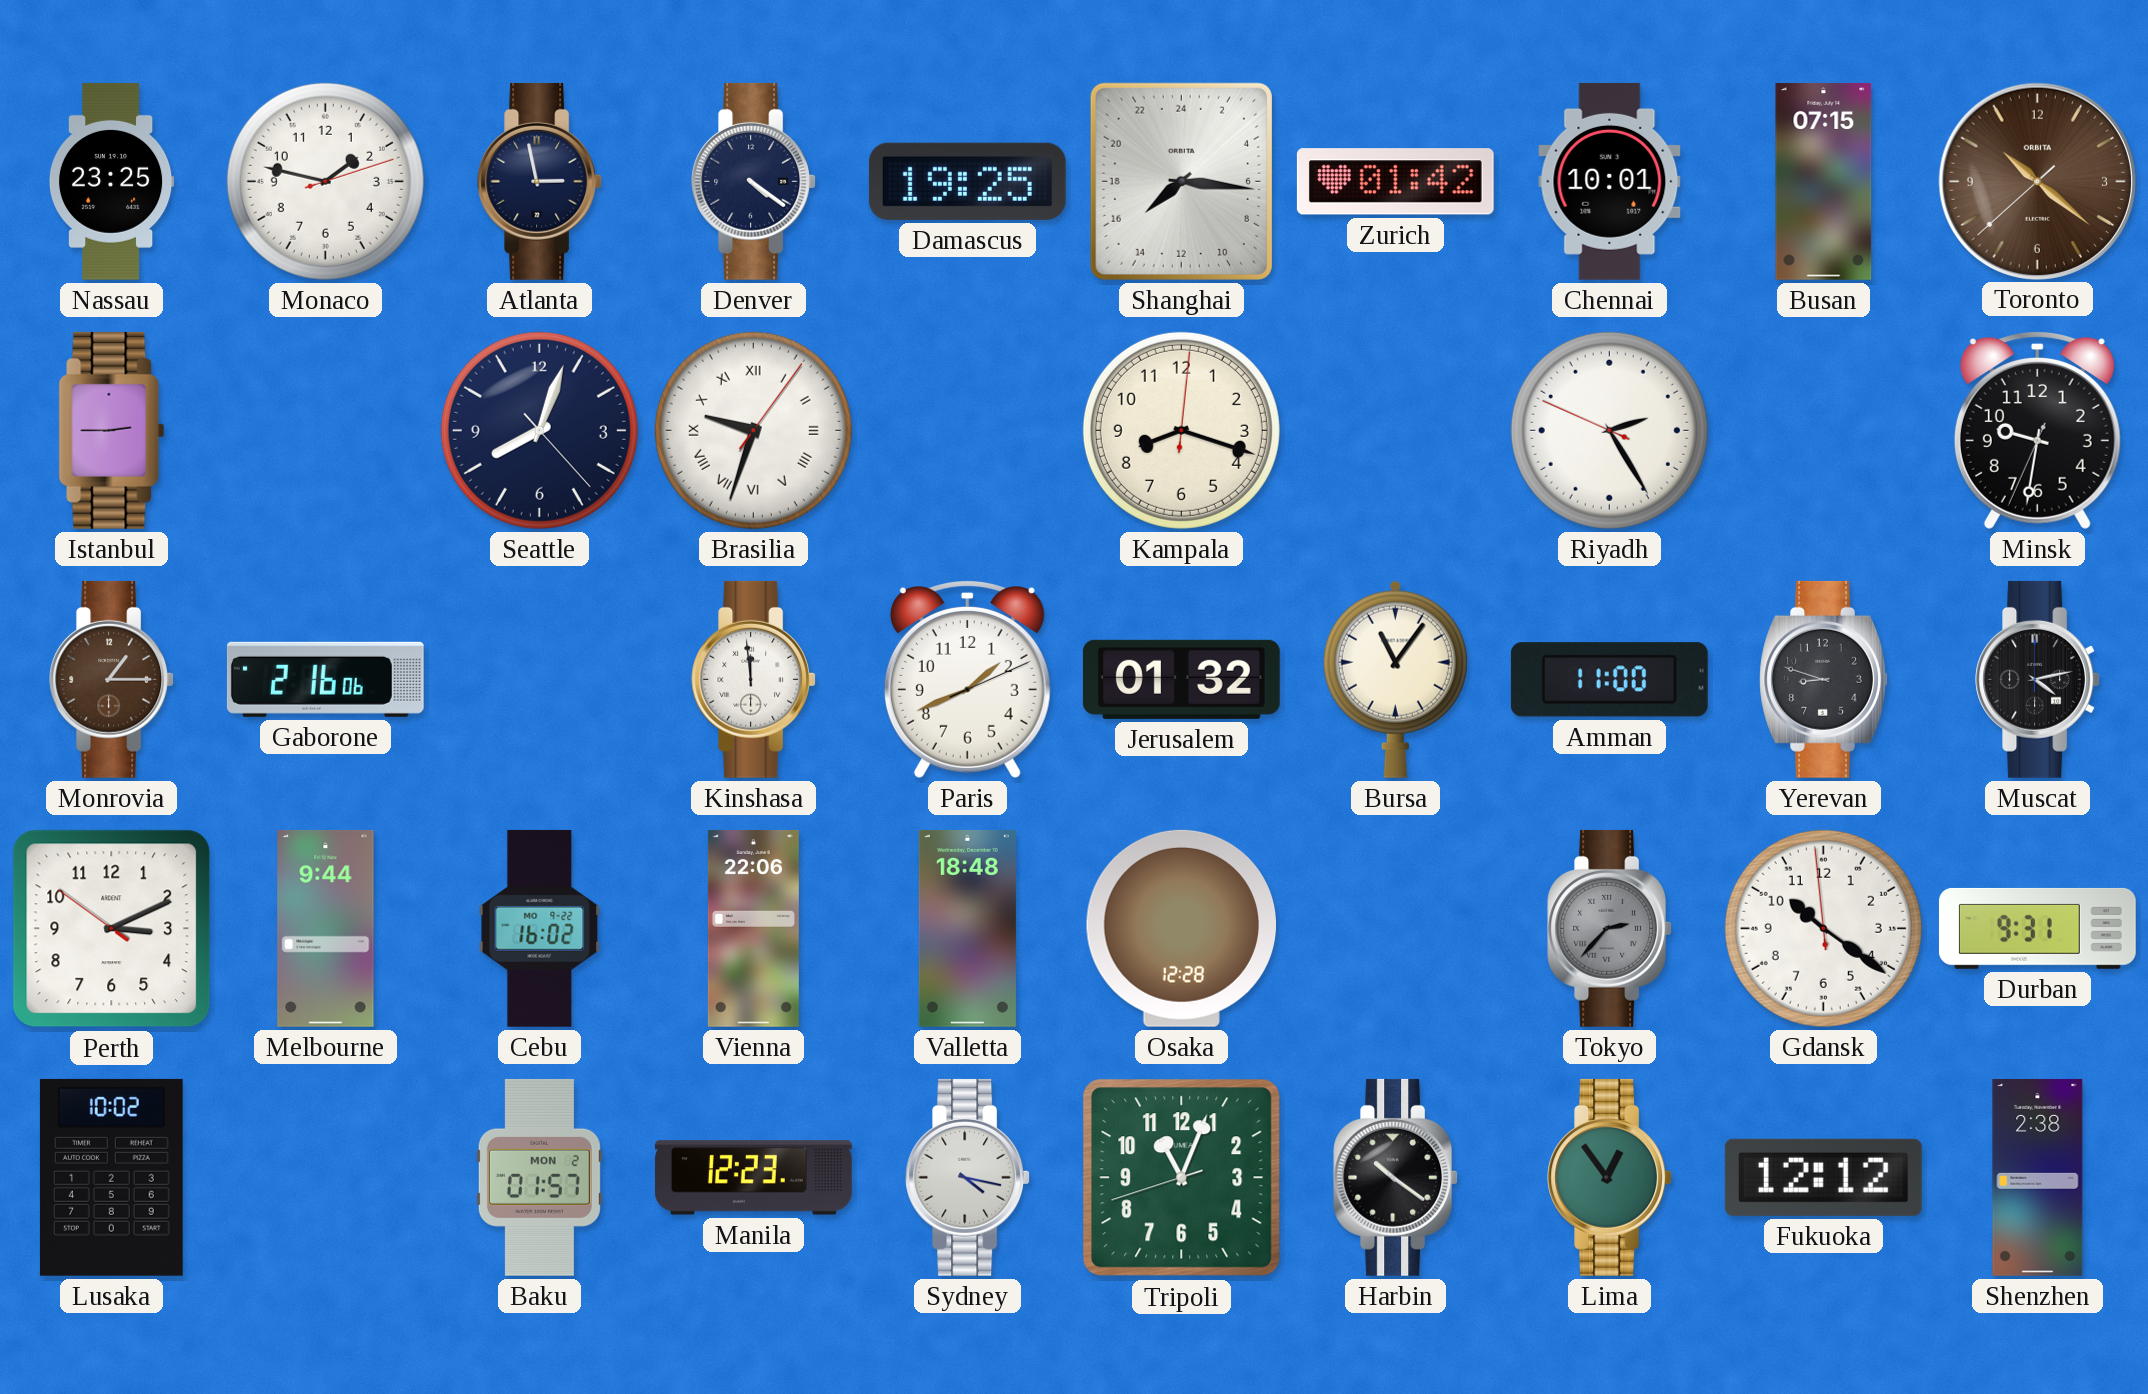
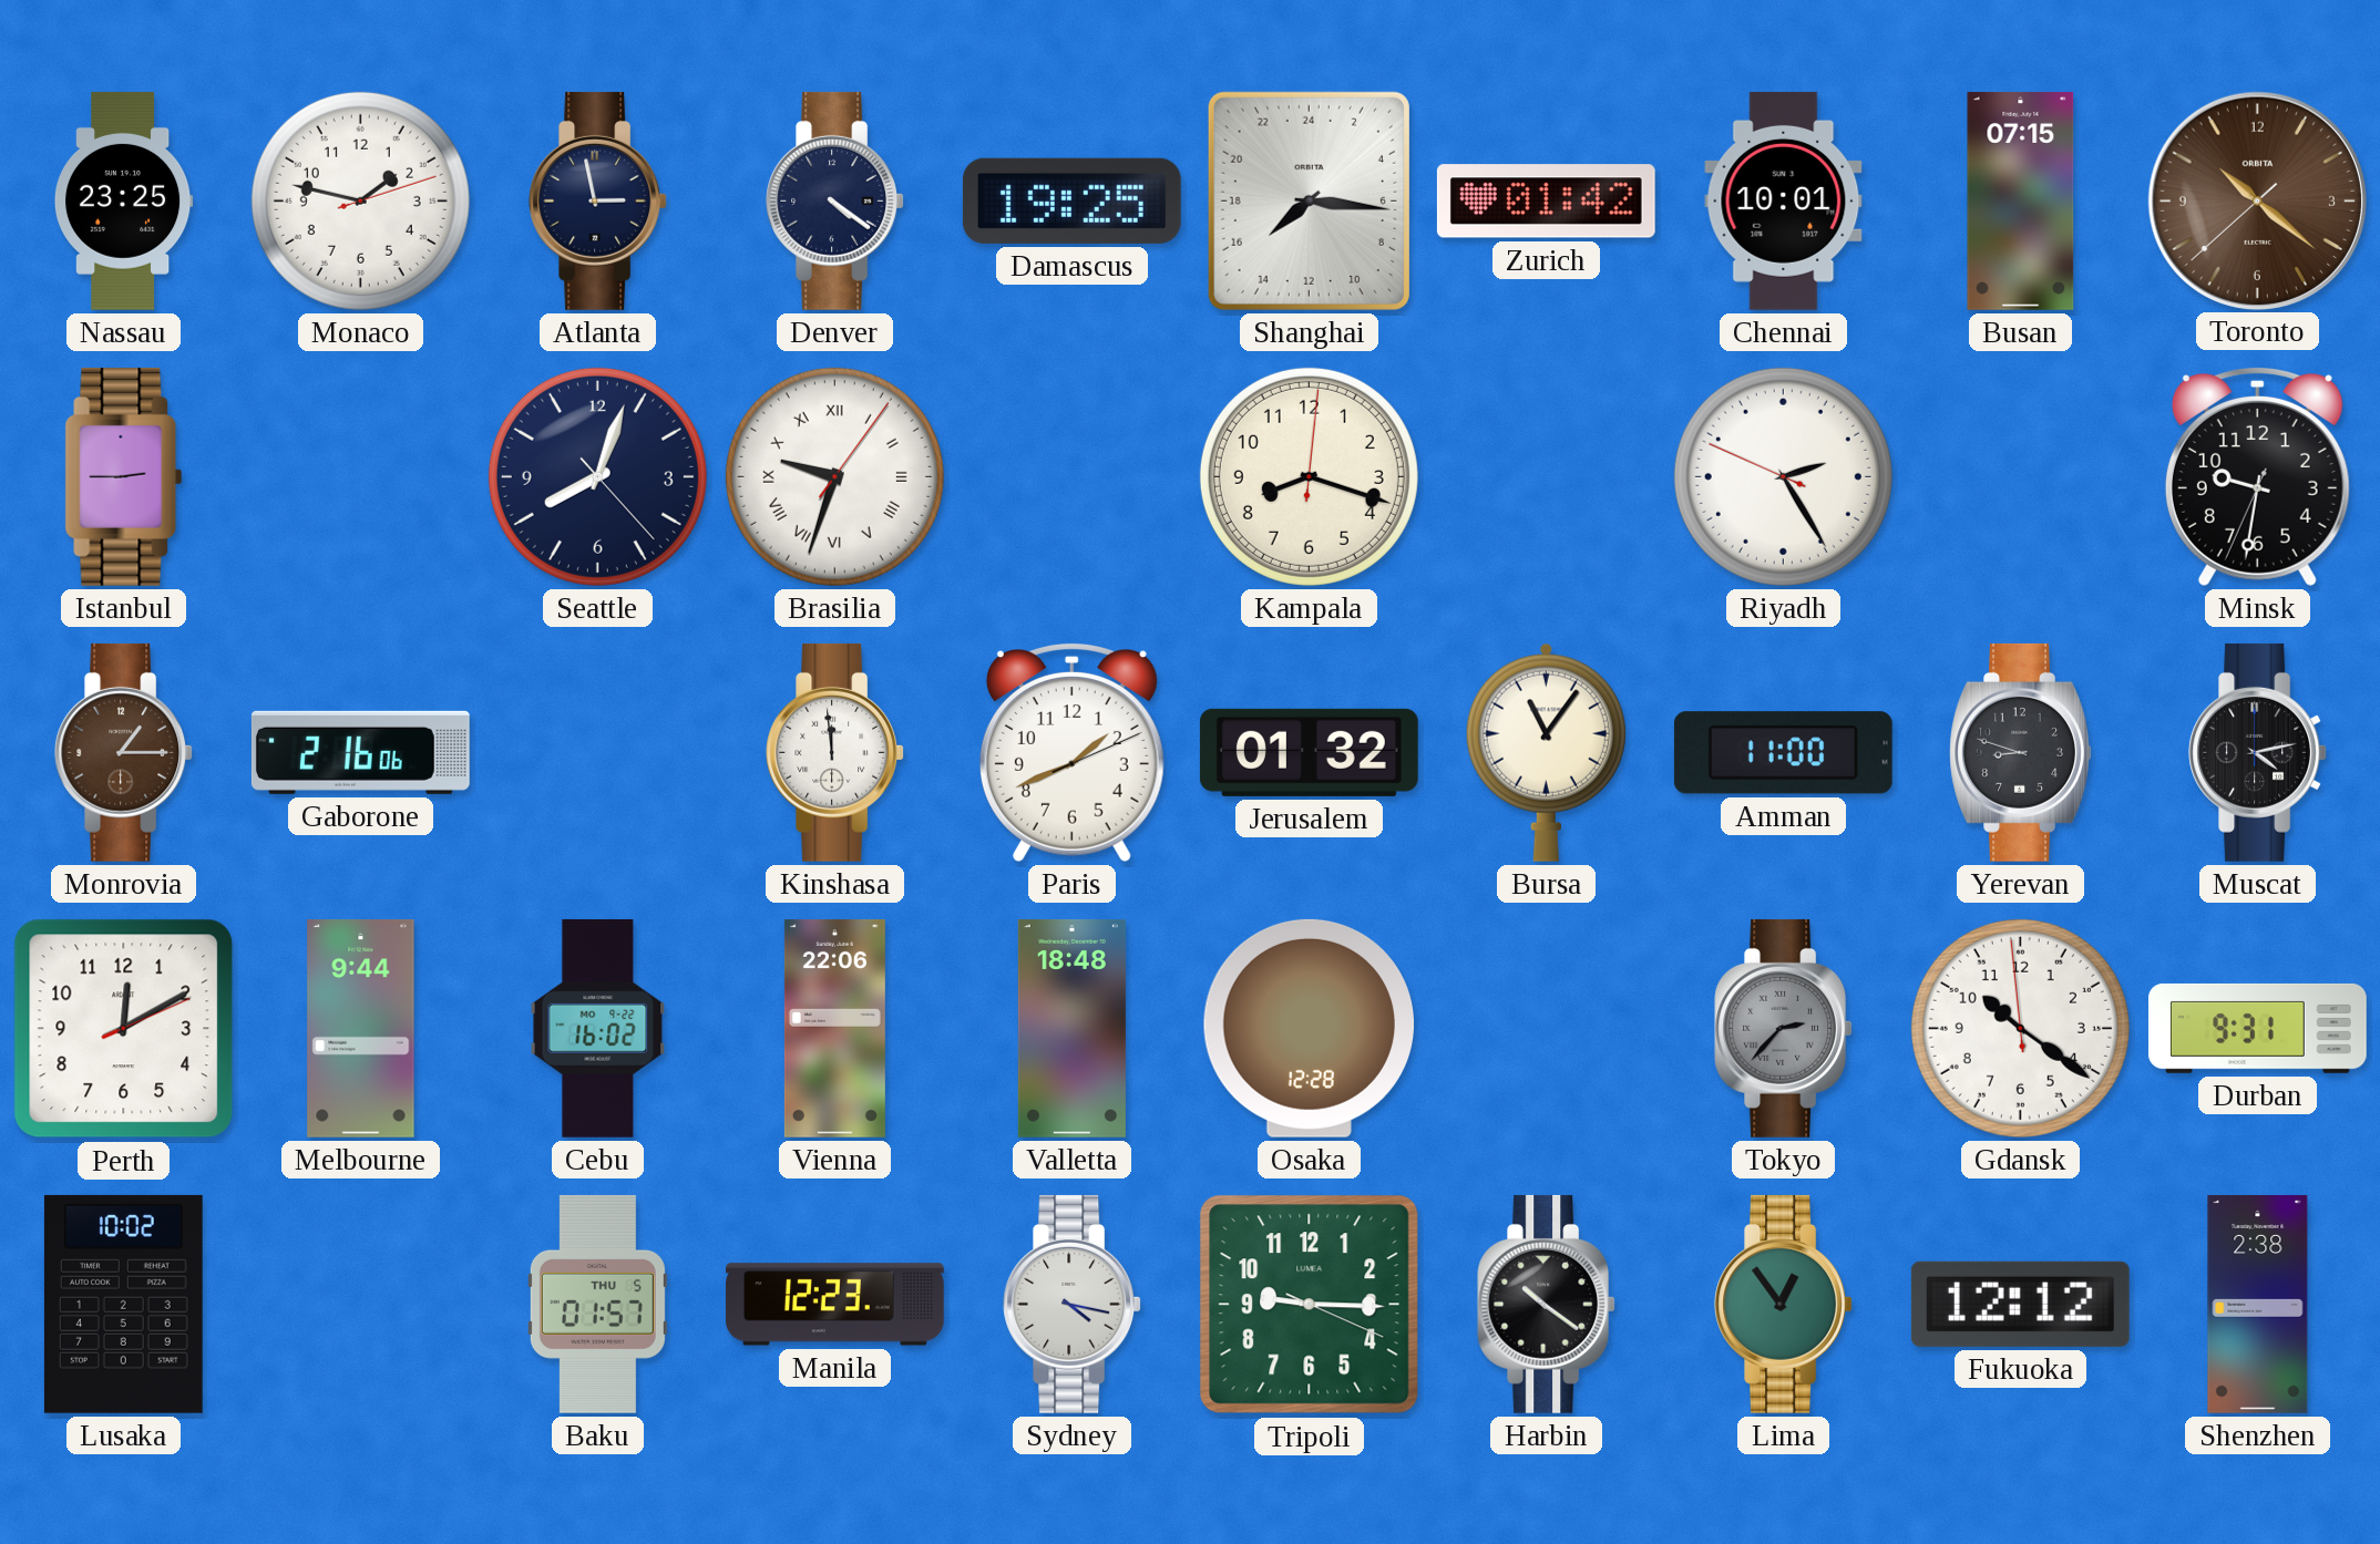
Perth: 3:10 -> 12:10
Baku date: MON 2 -> THU 5
Tripoli: 11:03 -> 9:15
